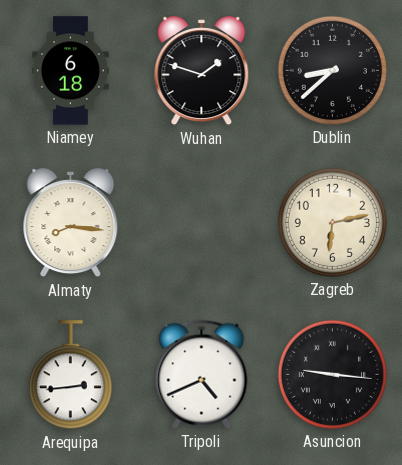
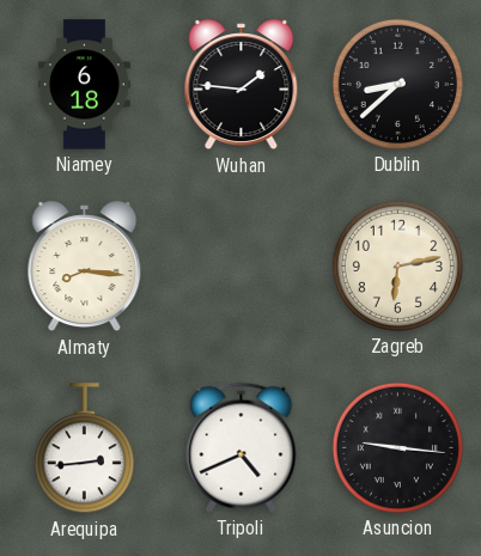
Wuhan: 1:48 -> 1:46
